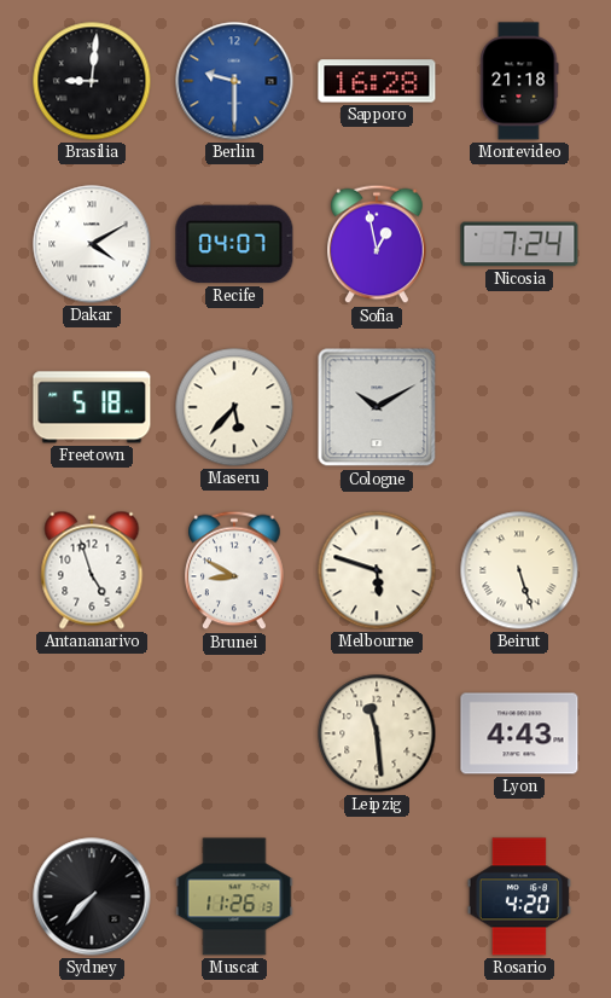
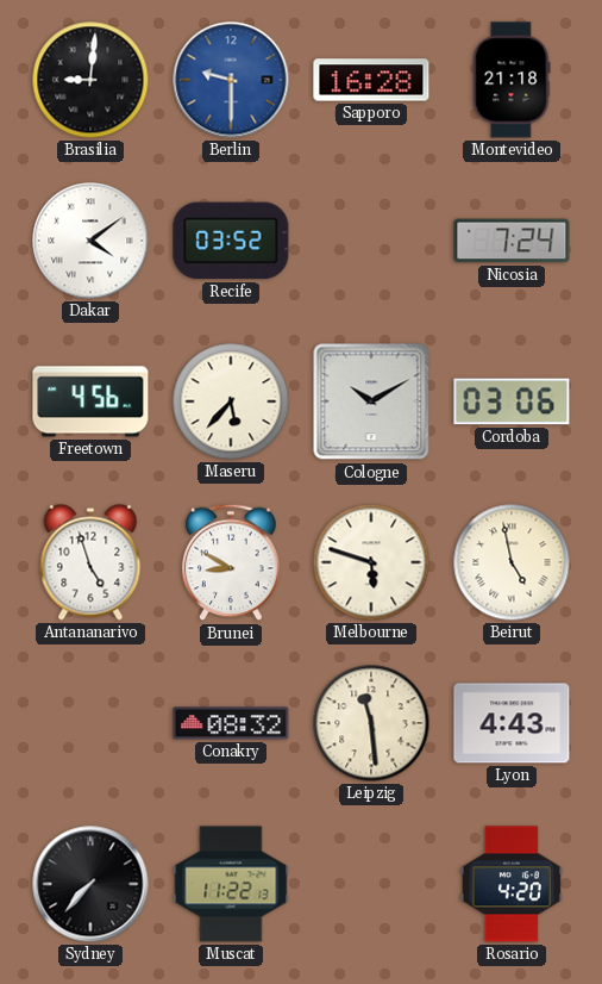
Dakar: 4:10 -> 4:09
Recife: 04:07 -> 03:52
Sofia: 12:58 -> none
Freetown: 5:18 -> 4:56
Cordoba: none -> 03:06
Beirut: 5:27 -> 4:58
Conakry: none -> 08:32
Muscat: 11:26 -> 11:22
